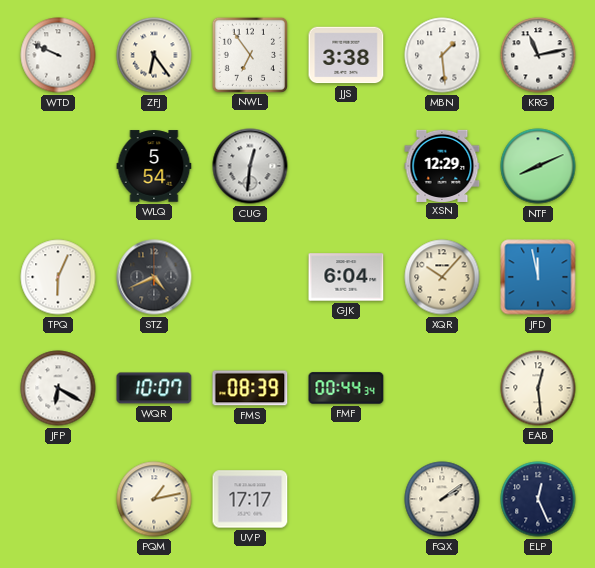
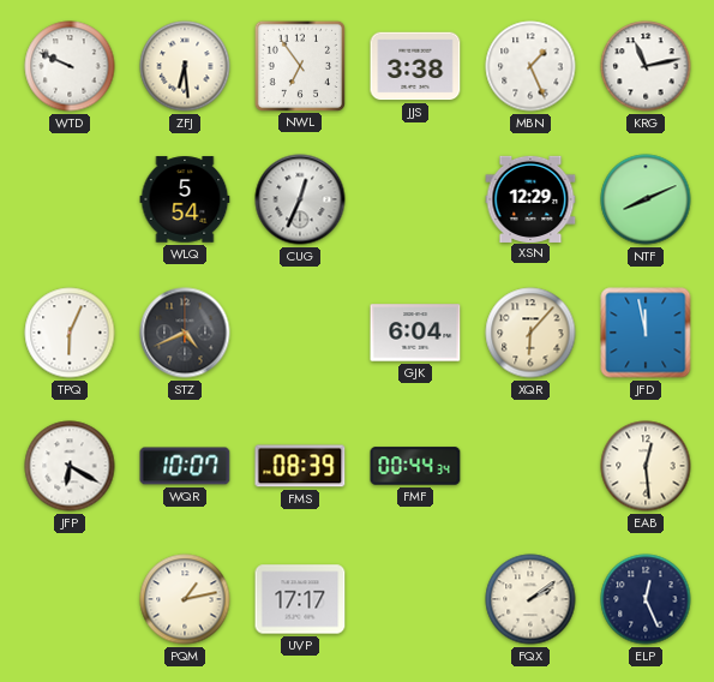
ZFJ: 6:24 -> 6:29
MBN: 1:29 -> 1:26
CUG: 12:31 -> 12:34
XQR: 10:07 -> 6:07
